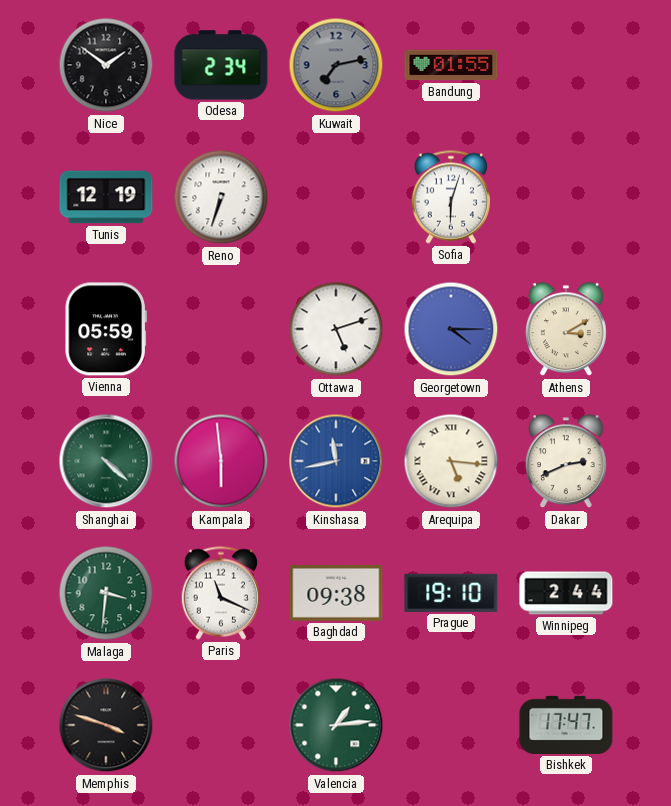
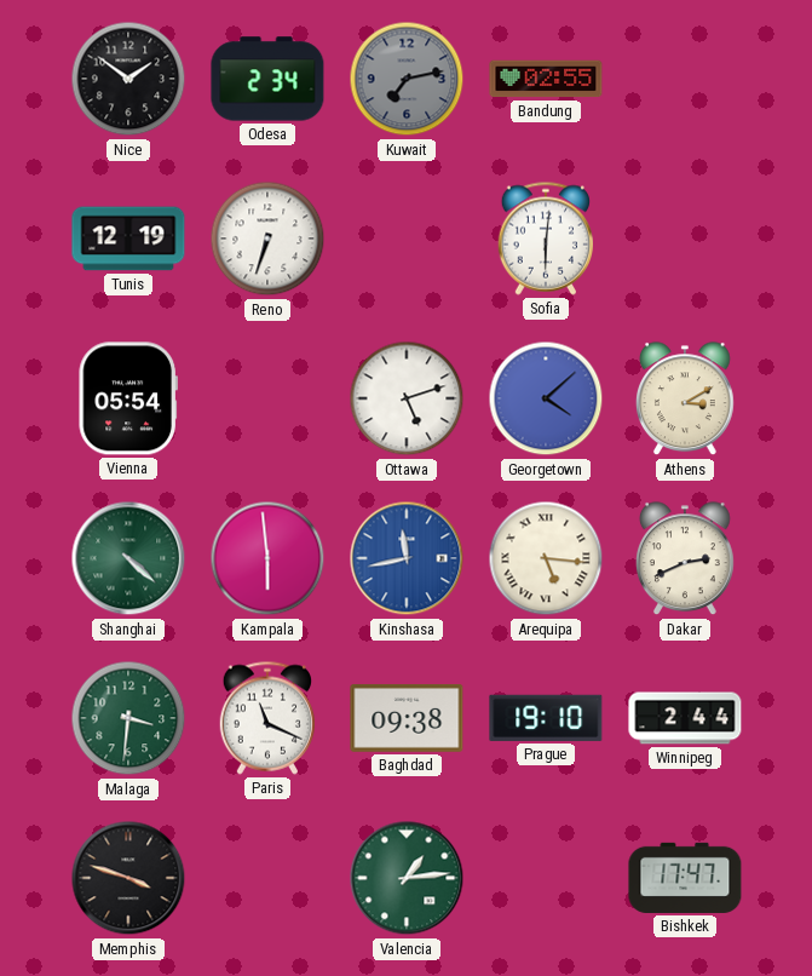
Bandung: 01:55 -> 02:55
Sofia: 6:03 -> 6:01
Vienna: 05:59 -> 05:54
Georgetown: 4:15 -> 4:08
